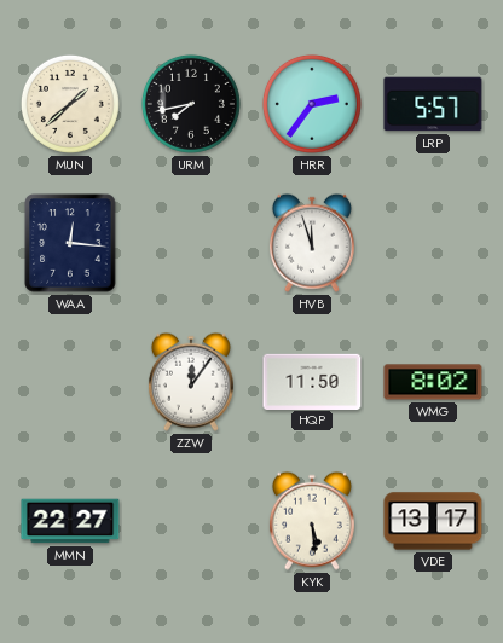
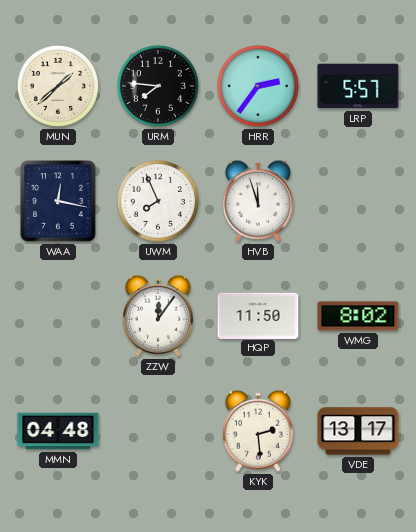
URM: 7:43 -> 7:46
WAA: 12:16 -> 12:17
UWM: none -> 7:56
MMN: 22:27 -> 04:48
KYK: 5:29 -> 2:29
